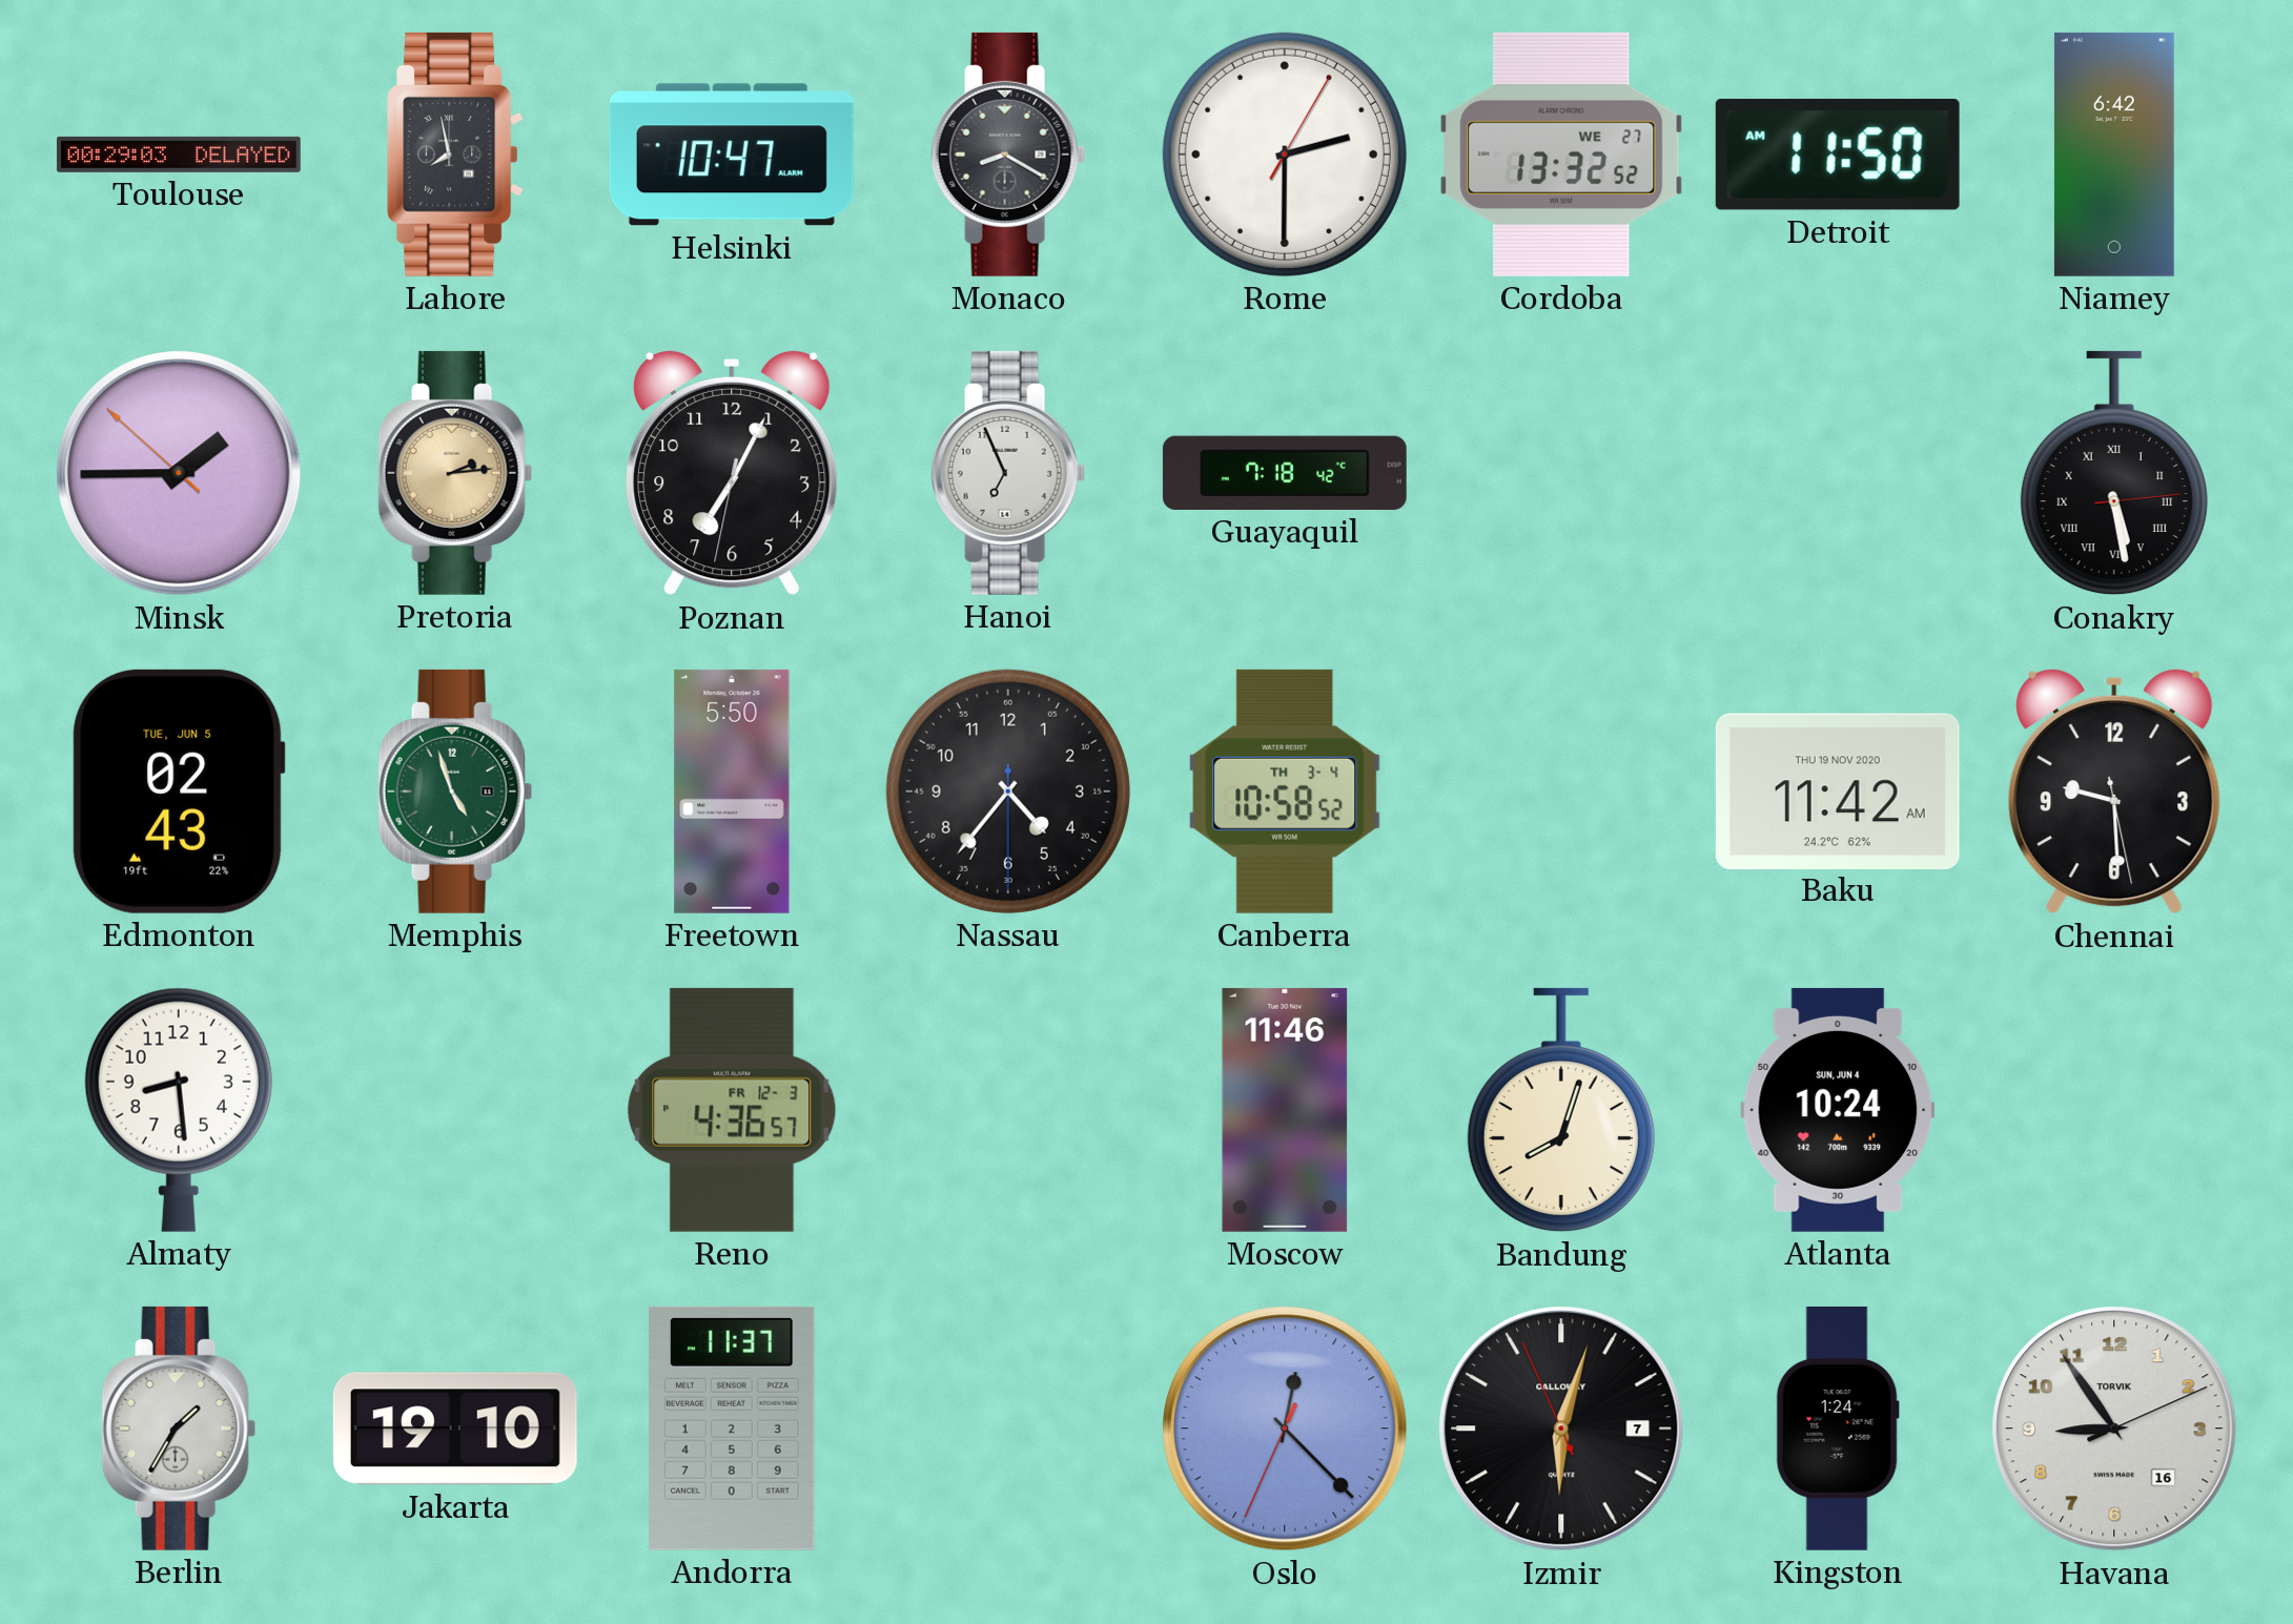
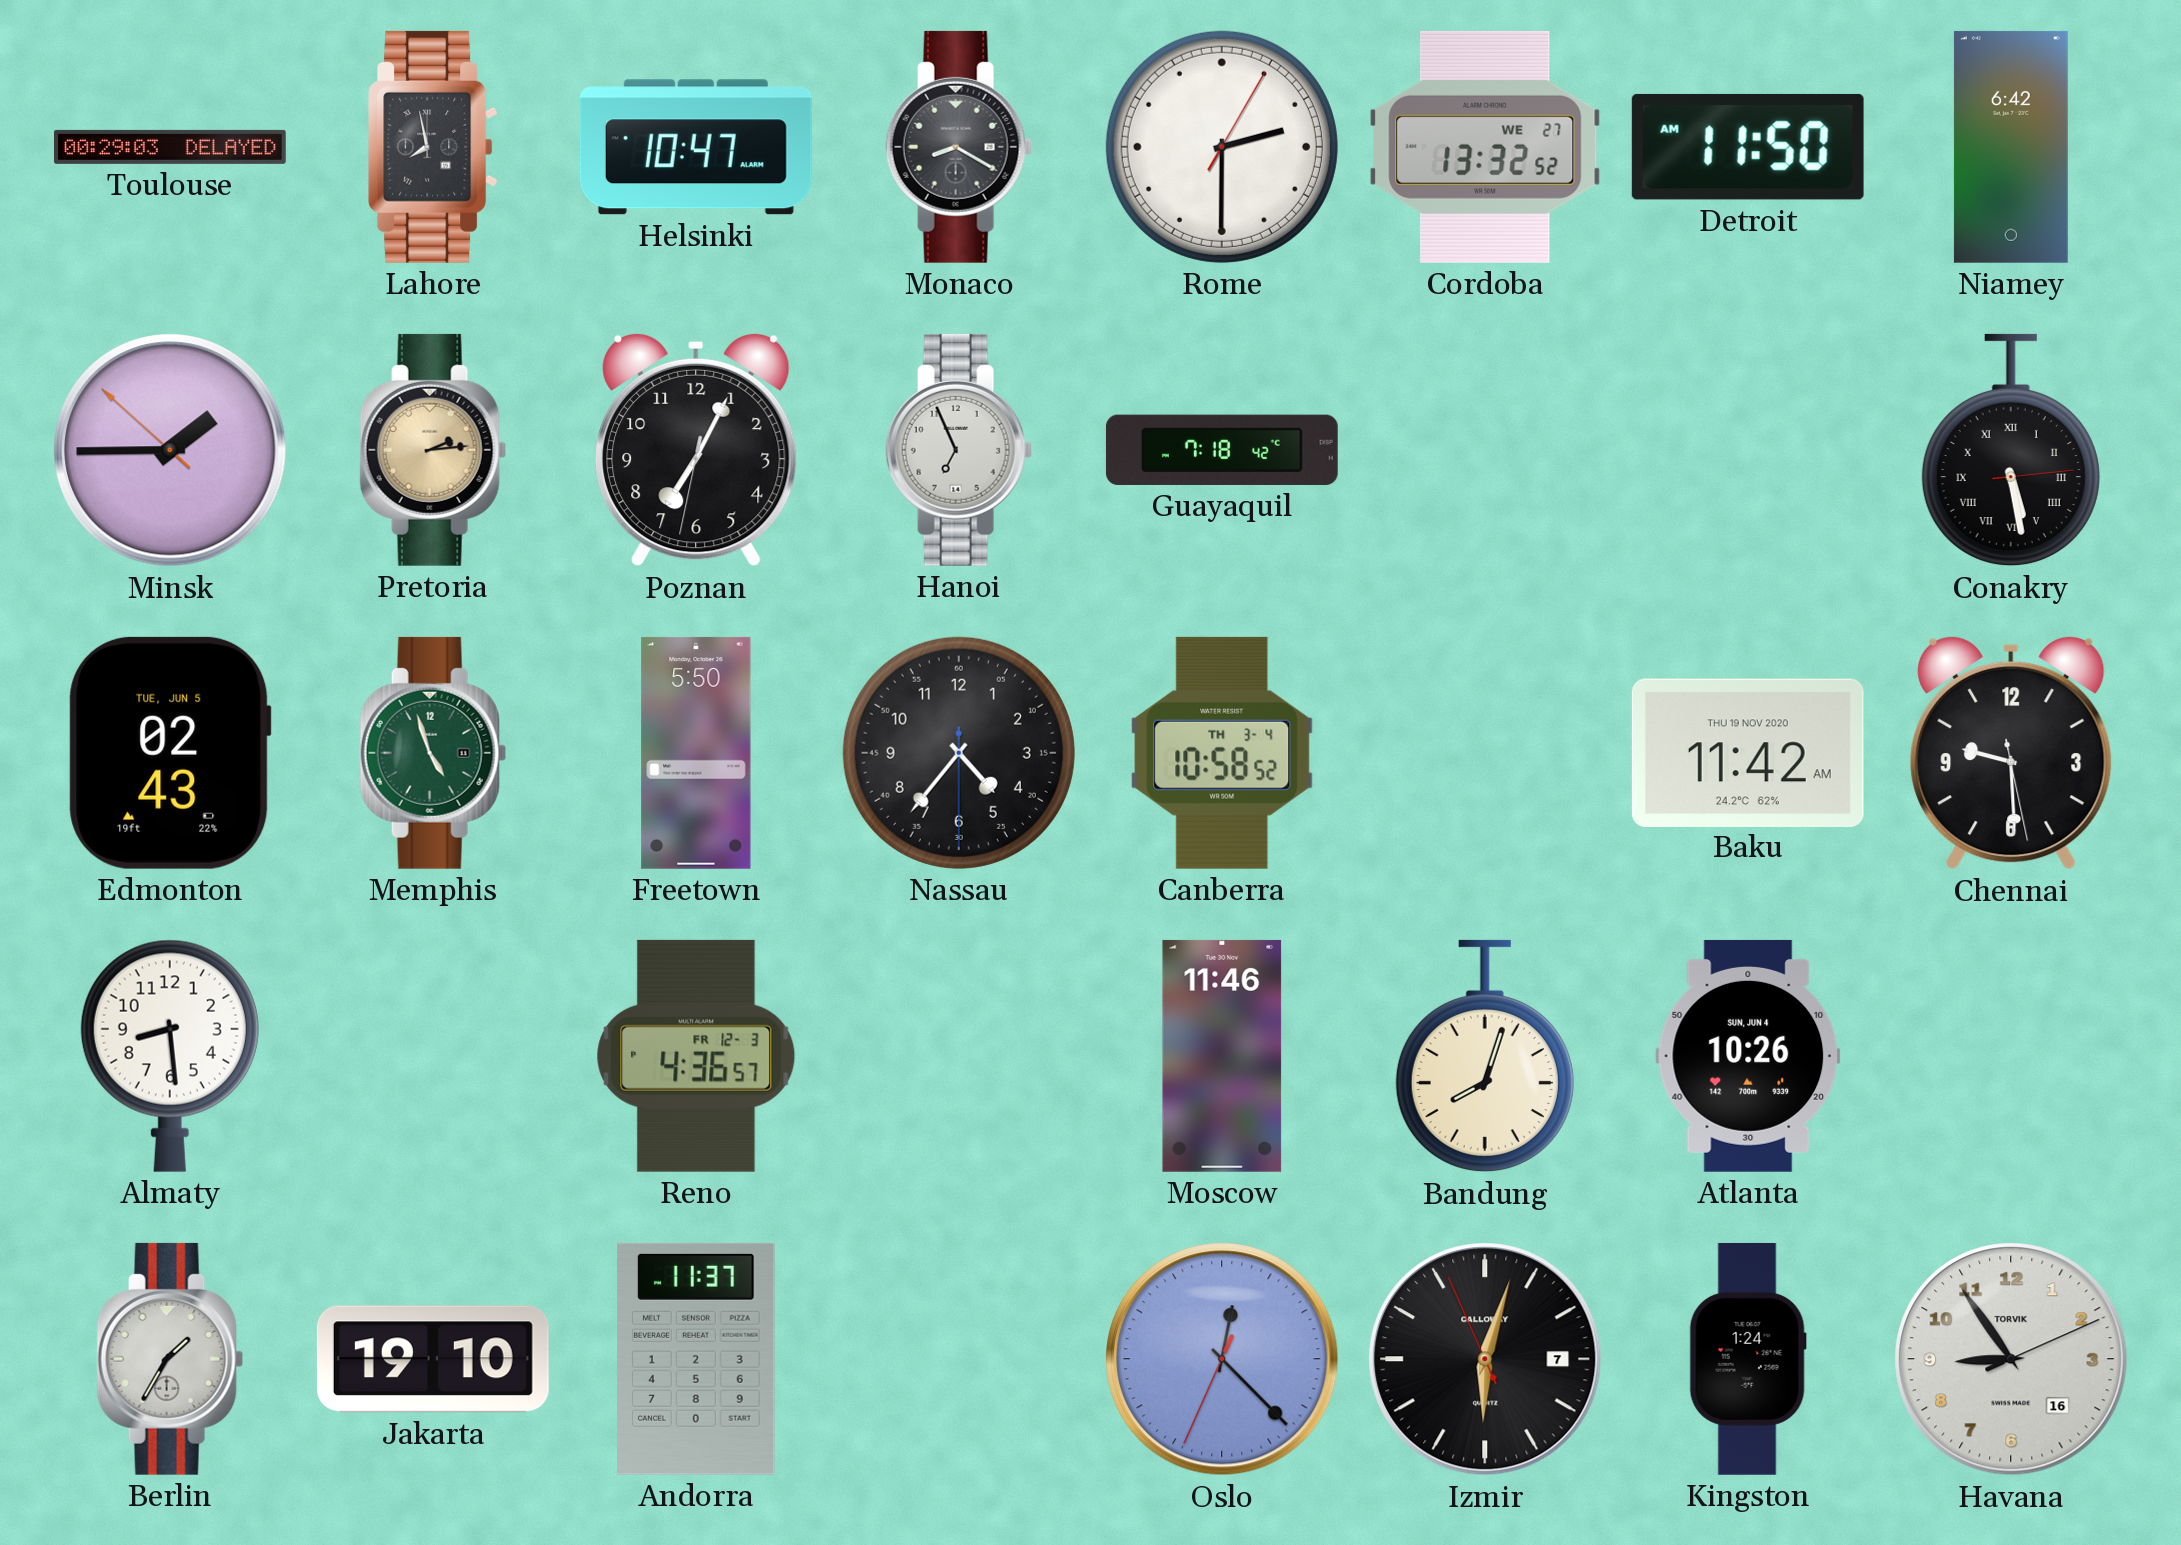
Atlanta: 10:24 -> 10:26
